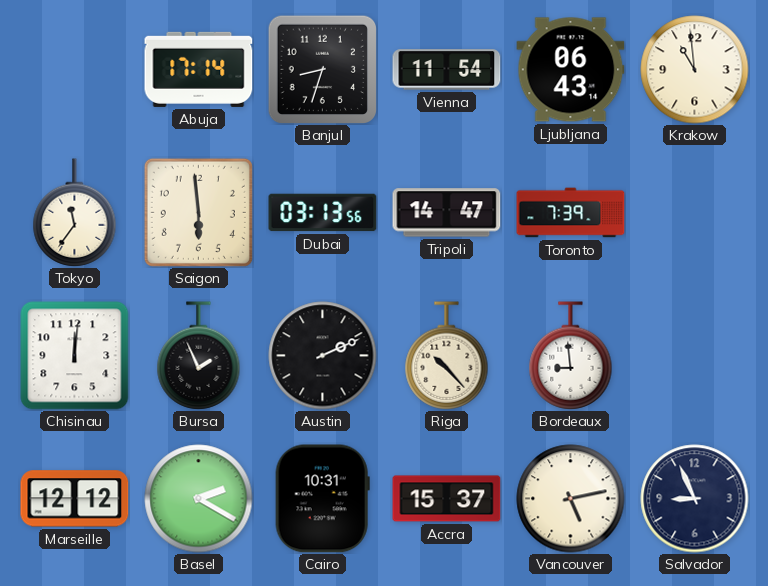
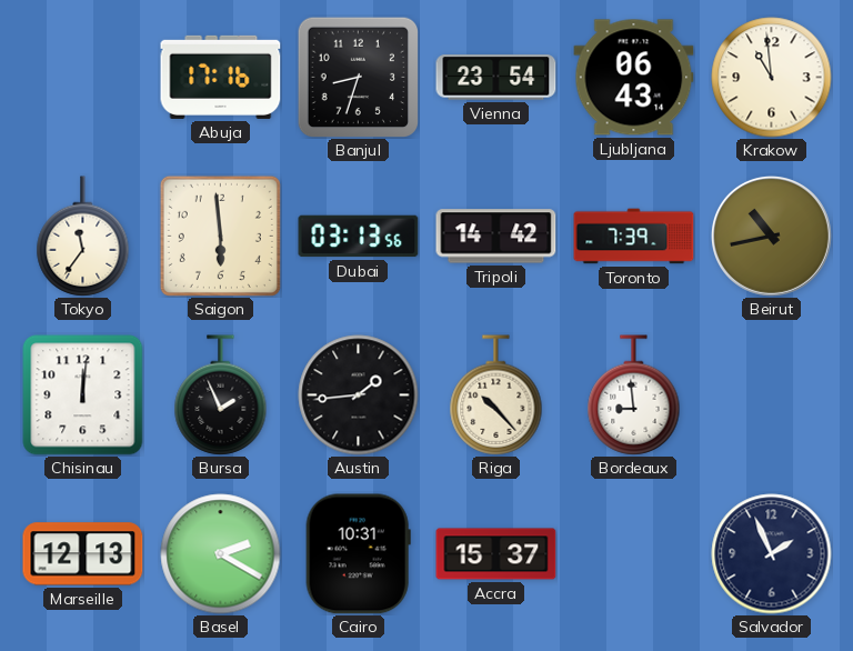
Abuja: 17:14 -> 17:16
Vienna: 11:54 -> 23:54
Tripoli: 14:47 -> 14:42
Beirut: none -> 10:43
Austin: 2:11 -> 1:44
Marseille: 12:12 -> 12:13
Vancouver: 5:13 -> none
Salvador: 8:56 -> 1:56
